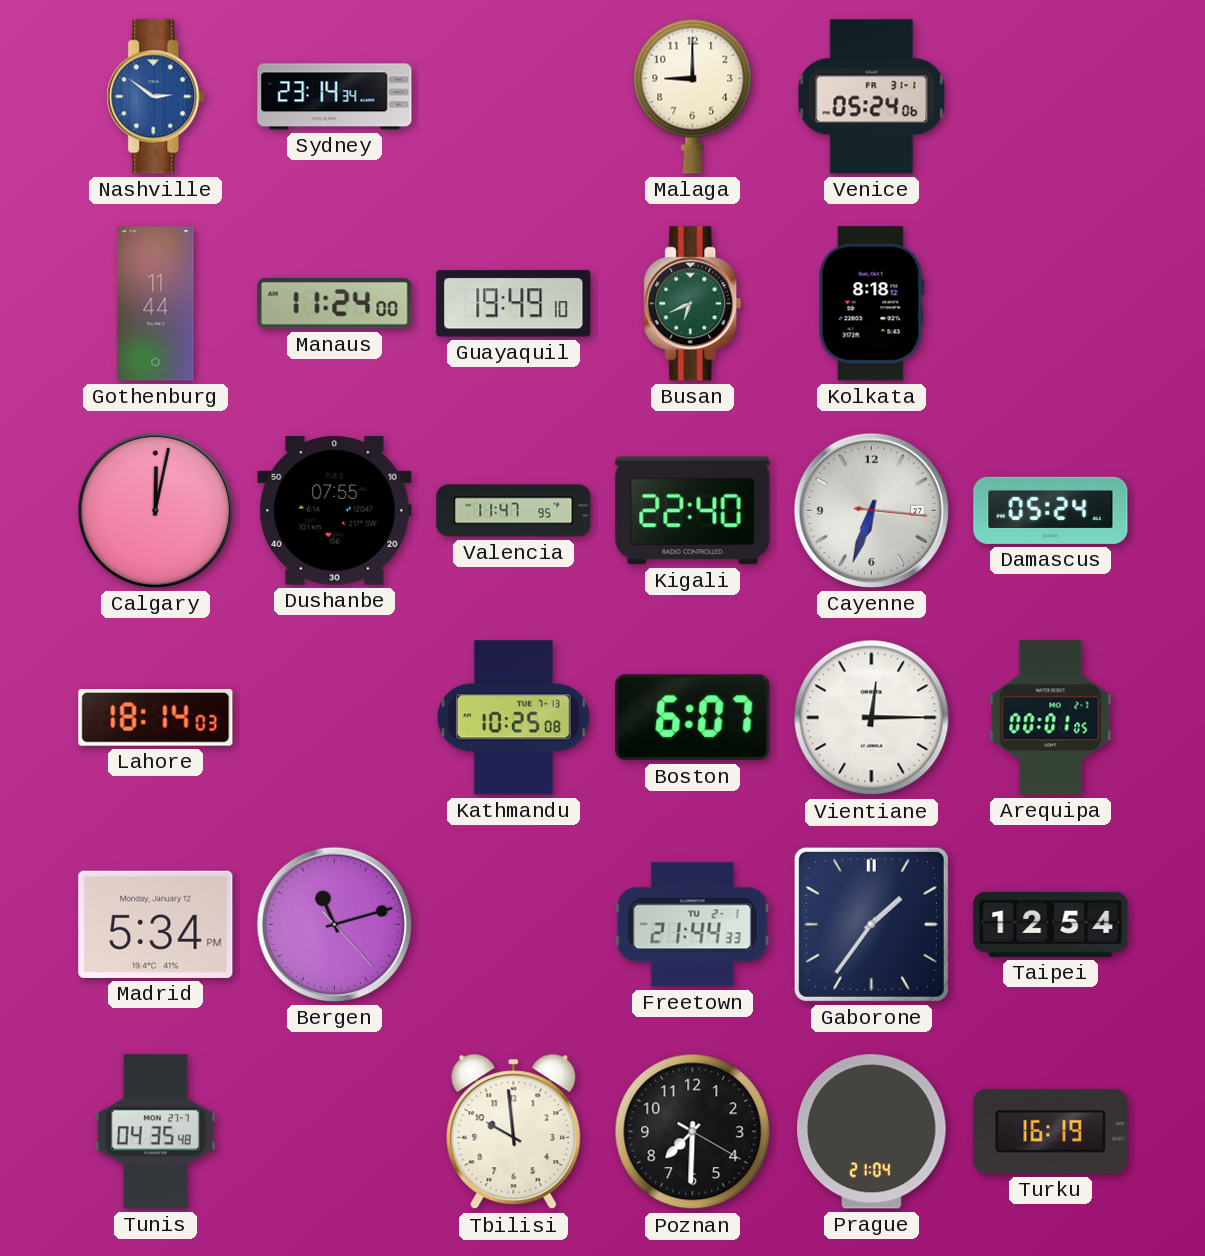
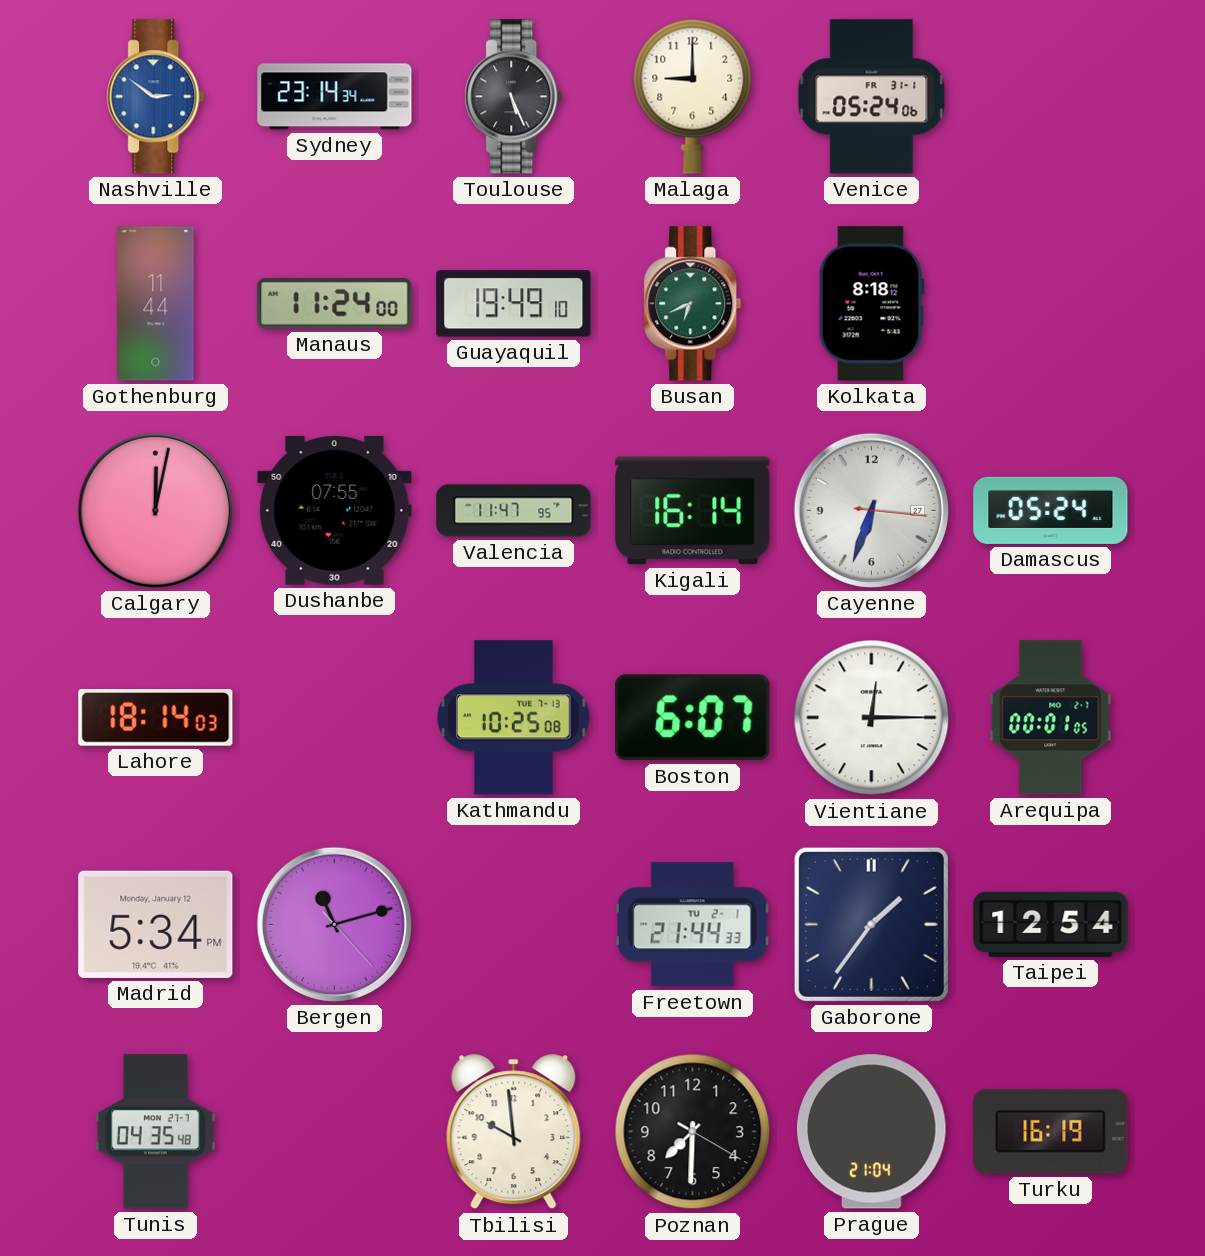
Toulouse: none -> 5:26
Kigali: 22:40 -> 16:14
